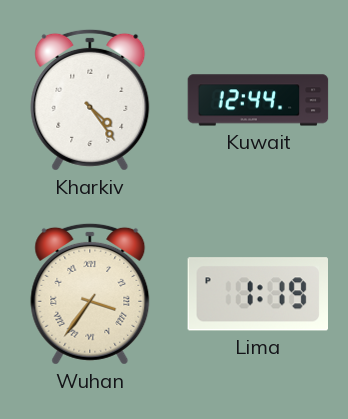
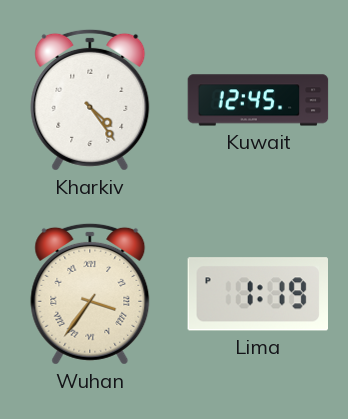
Kuwait: 12:44 -> 12:45
